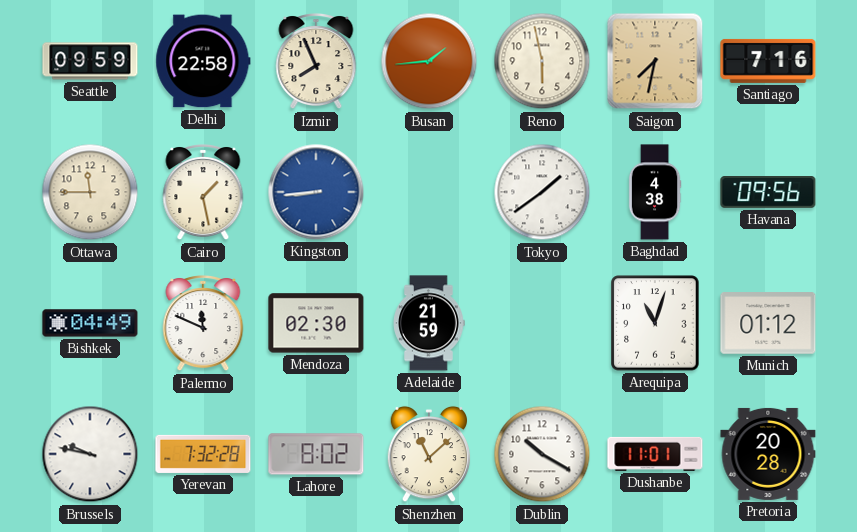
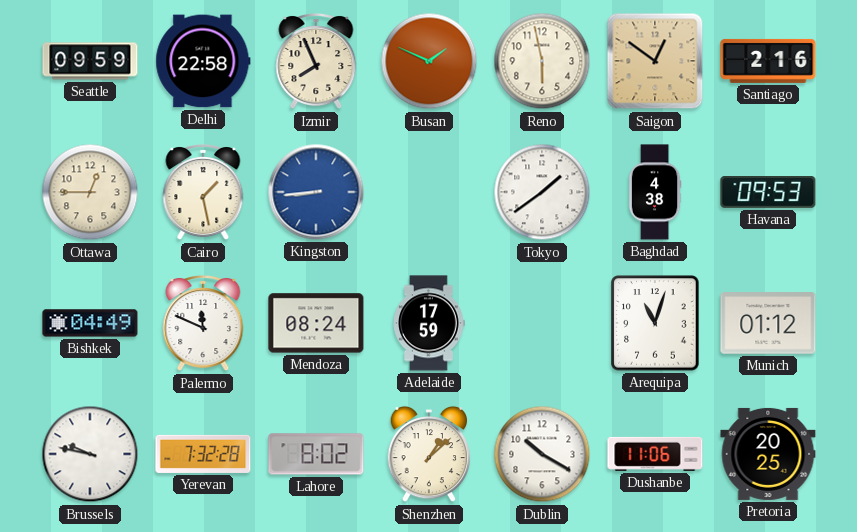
Busan: 1:44 -> 1:49
Saigon: 7:32 -> 12:51
Santiago: 7:16 -> 2:16
Ottawa: 11:45 -> 12:45
Havana: 09:56 -> 09:53
Mendoza: 02:30 -> 08:24
Adelaide: 21:59 -> 17:59
Shenzhen: 11:08 -> 1:08
Dushanbe: 11:01 -> 11:06
Pretoria: 20:28 -> 20:25
